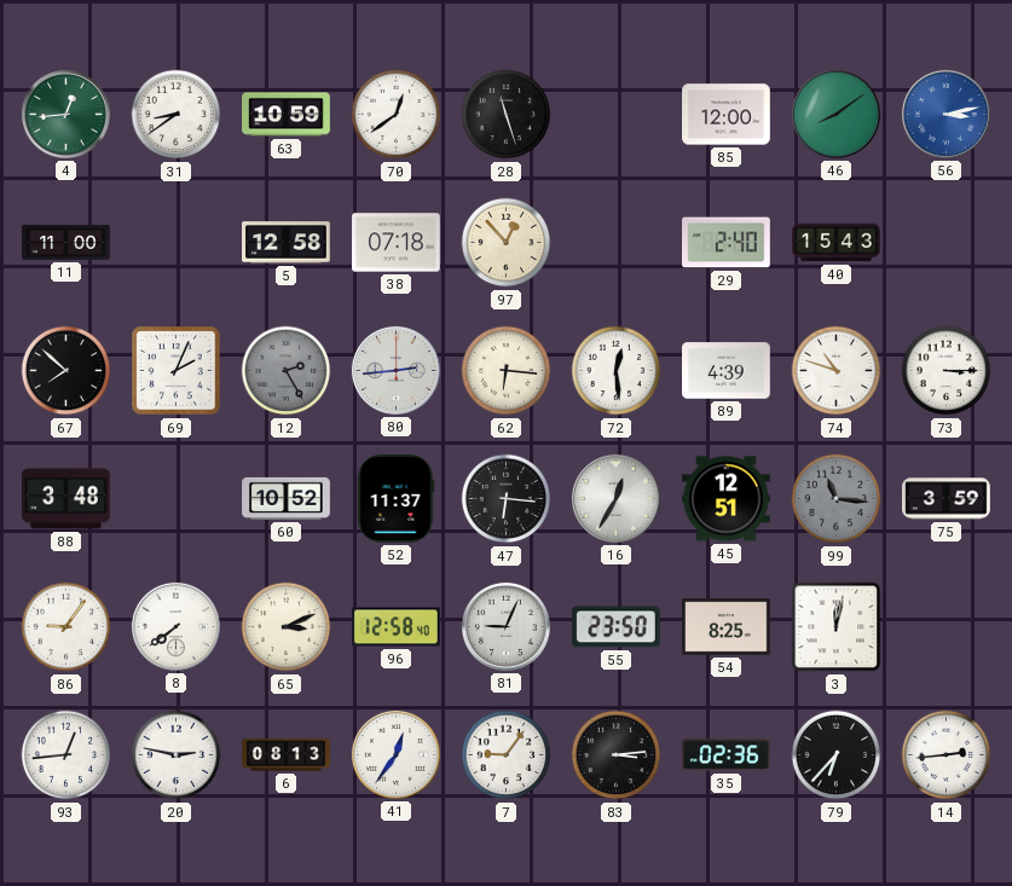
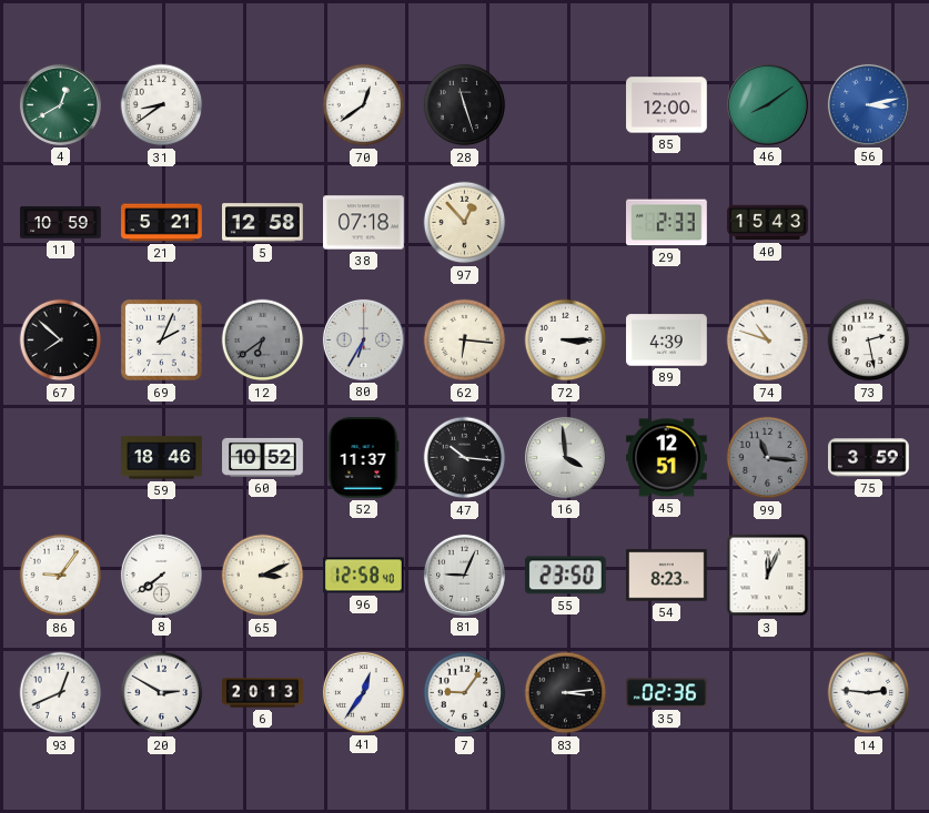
4: 12:44 -> 12:40
63: 10:59 -> none
11: 11:00 -> 10:59
21: none -> 5:21
29: 2:40 -> 2:33
12: 2:25 -> 6:39
80: 2:44 -> 6:35
72: 12:29 -> 3:15
73: 3:15 -> 2:28
88: 3:48 -> none
59: none -> 18:46
47: 6:16 -> 10:16
16: 12:35 -> 3:59
54: 8:25 -> 8:23
3: 12:02 -> 12:04
93: 12:44 -> 12:41
20: 2:47 -> 2:50
6: 08:13 -> 20:13
79: 6:37 -> none
14: 2:44 -> 2:46
